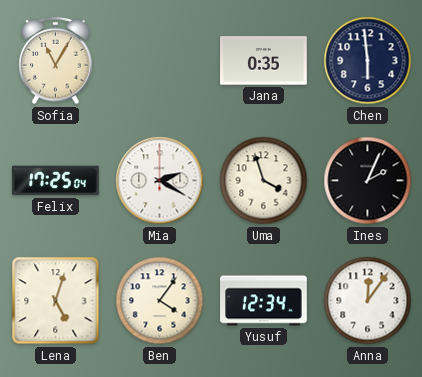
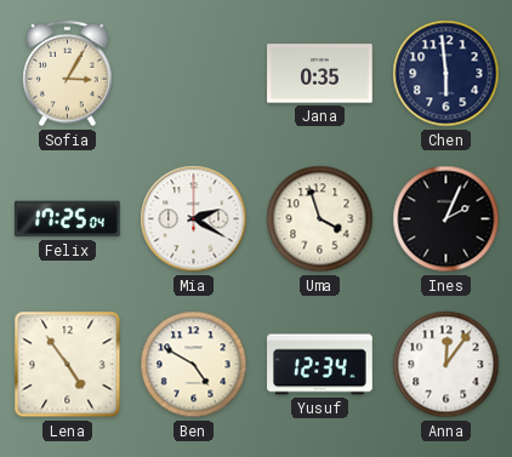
Sofia: 11:05 -> 3:05
Lena: 5:03 -> 4:54
Ben: 4:06 -> 4:50
